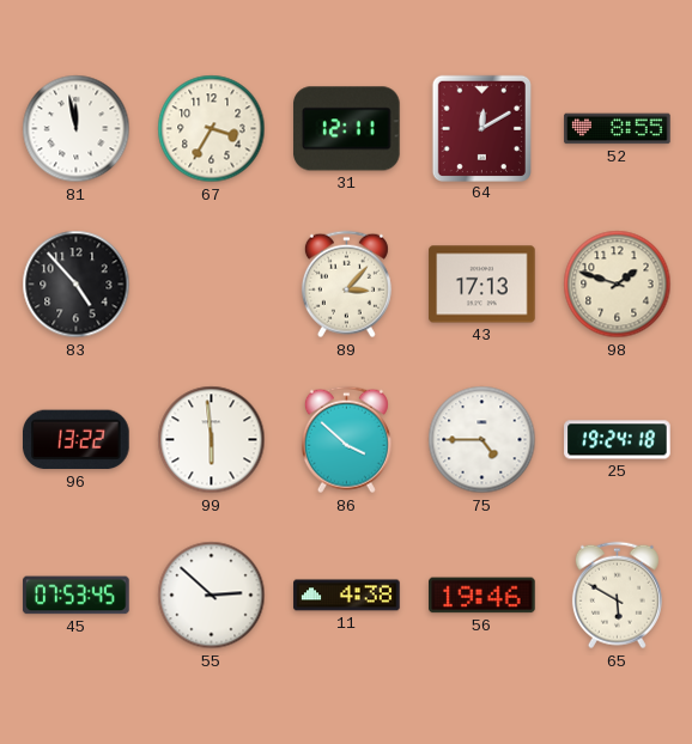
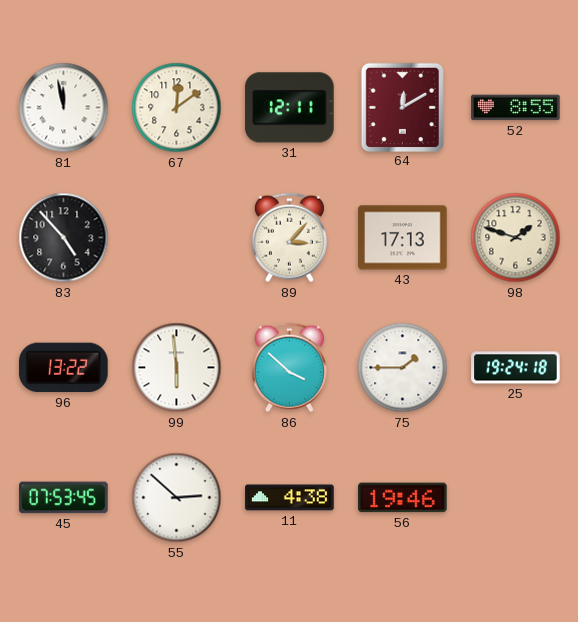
67: 3:35 -> 12:09
75: 4:45 -> 1:45
65: 5:50 -> none
